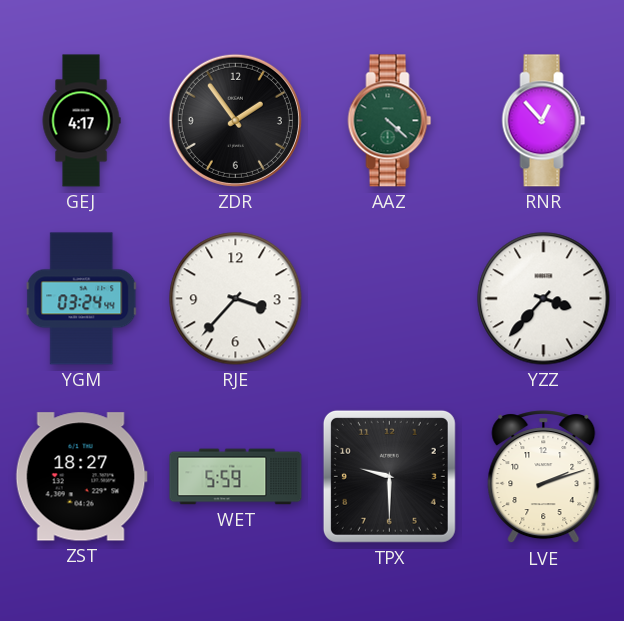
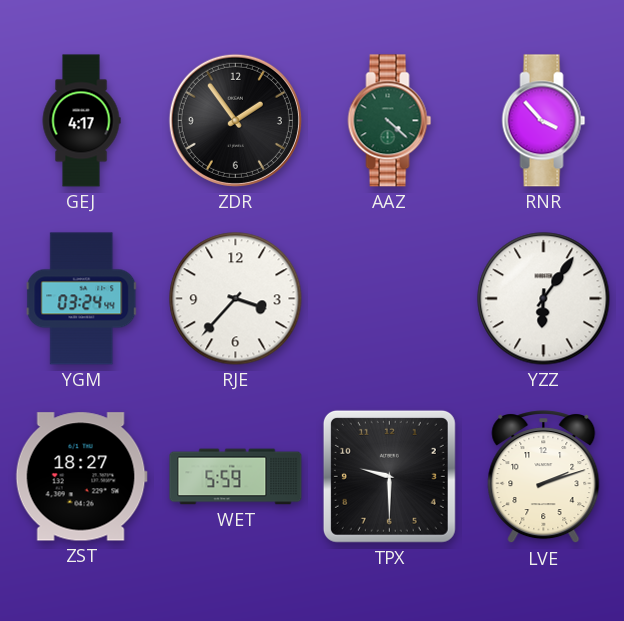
RNR: 12:53 -> 3:53
YZZ: 3:37 -> 6:06
